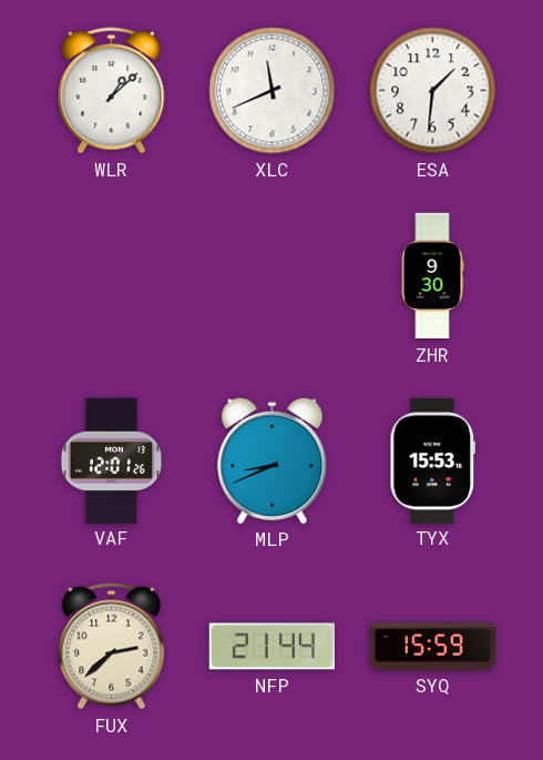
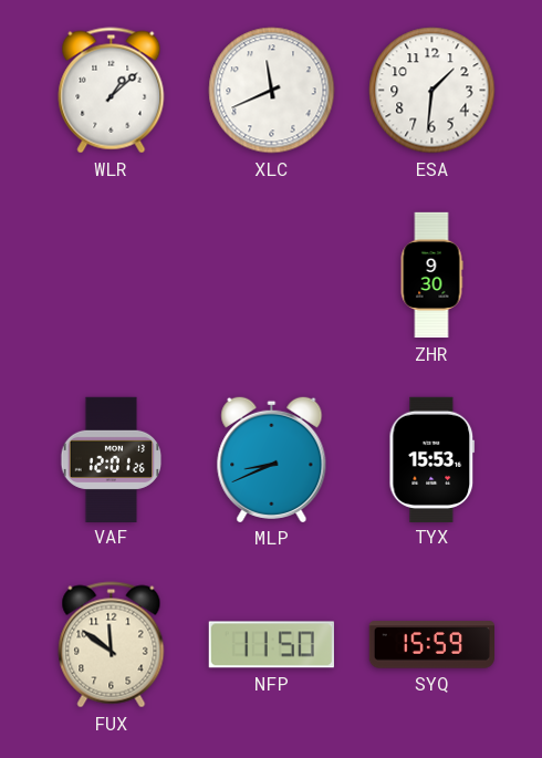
FUX: 2:38 -> 11:51
NFP: 21:44 -> 11:50
